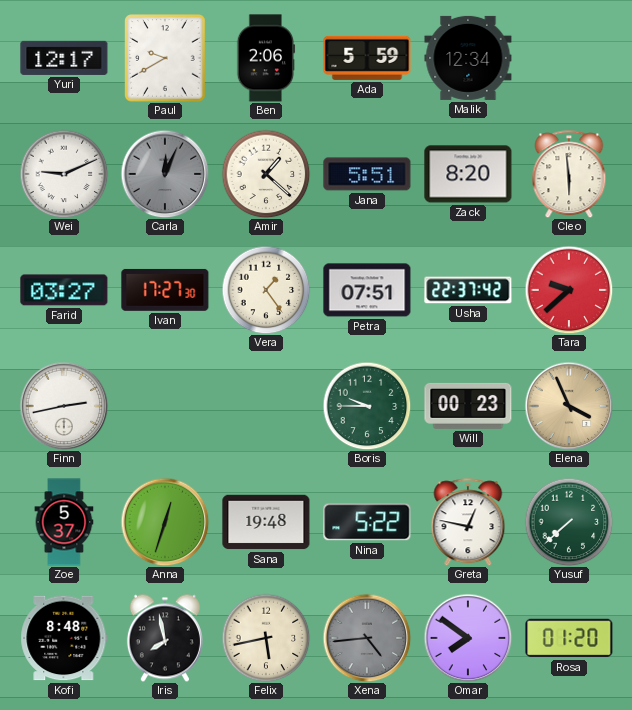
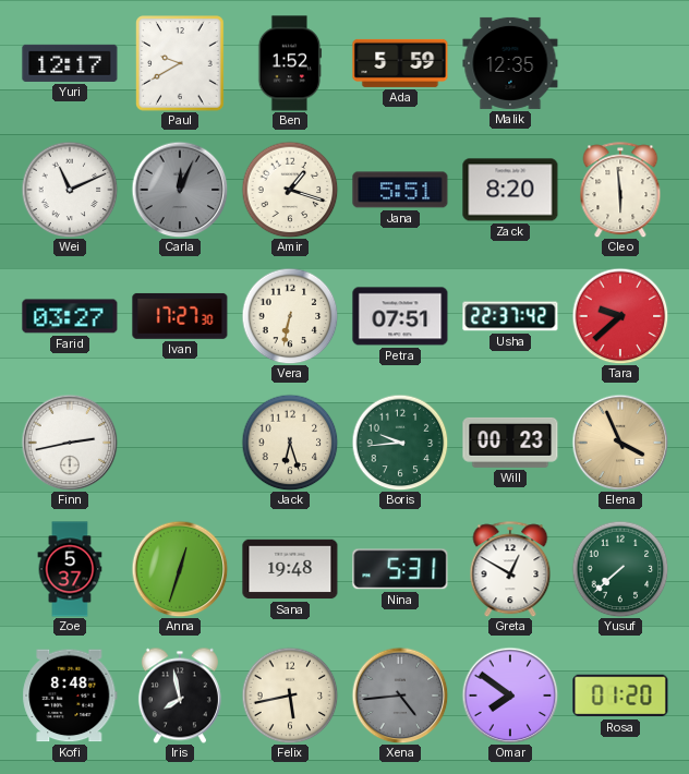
Ben: 2:06 -> 1:52
Malik: 12:34 -> 12:35
Wei: 9:11 -> 11:11
Amir: 1:22 -> 1:18
Vera: 1:24 -> 6:32
Jack: none -> 6:27
Boris: 9:45 -> 9:44
Nina: 5:22 -> 5:31
Greta: 12:47 -> 12:50
